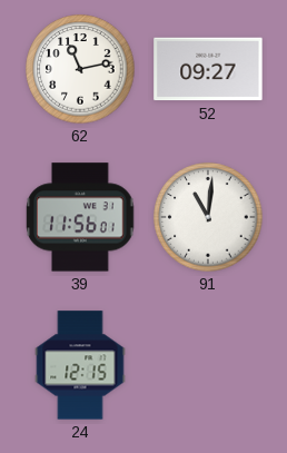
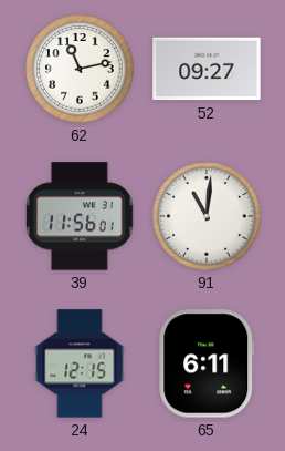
65: none -> 6:11
